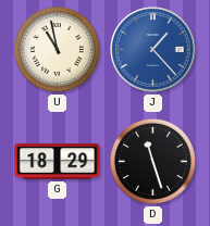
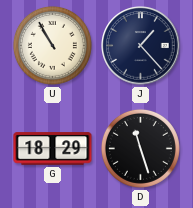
U: 10:58 -> 10:55
J dial: blue -> navy
